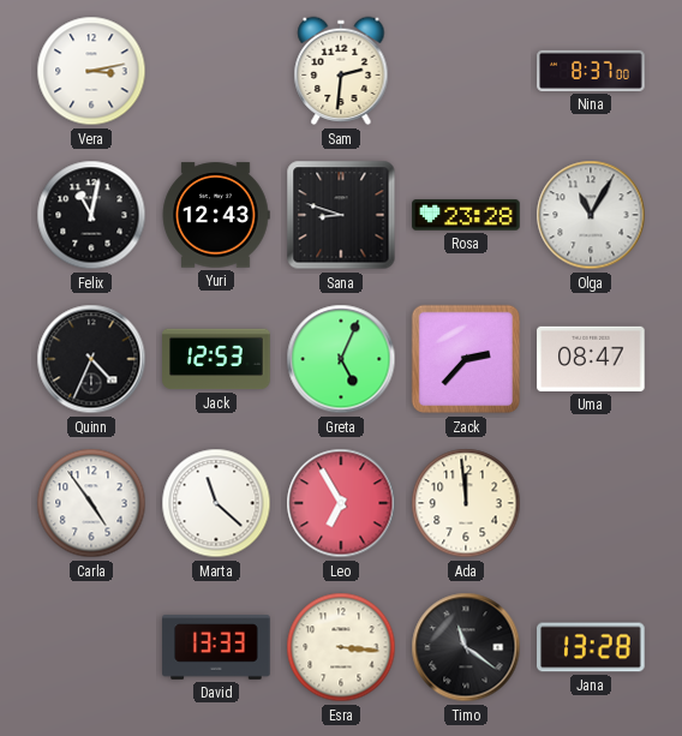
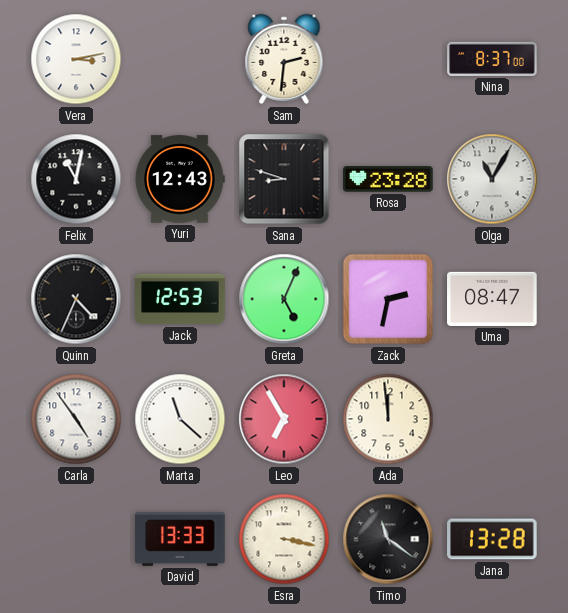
Zack: 2:37 -> 2:32
Esra: 3:16 -> 3:17
